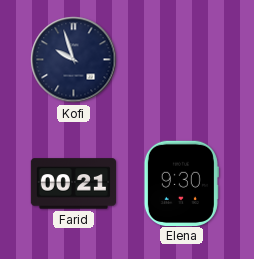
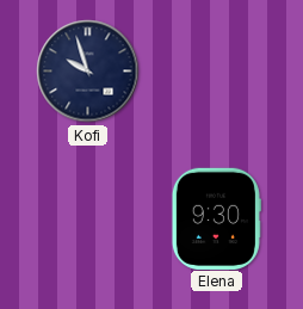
Farid: 00:21 -> none
